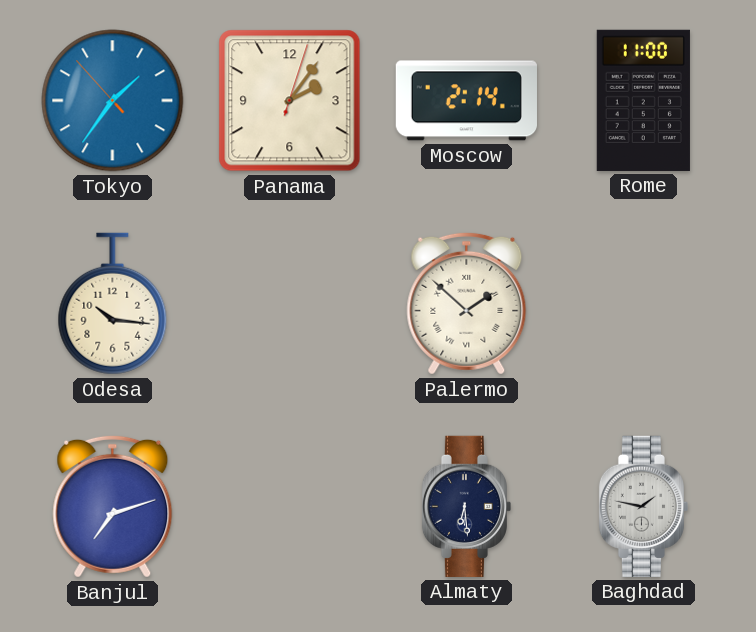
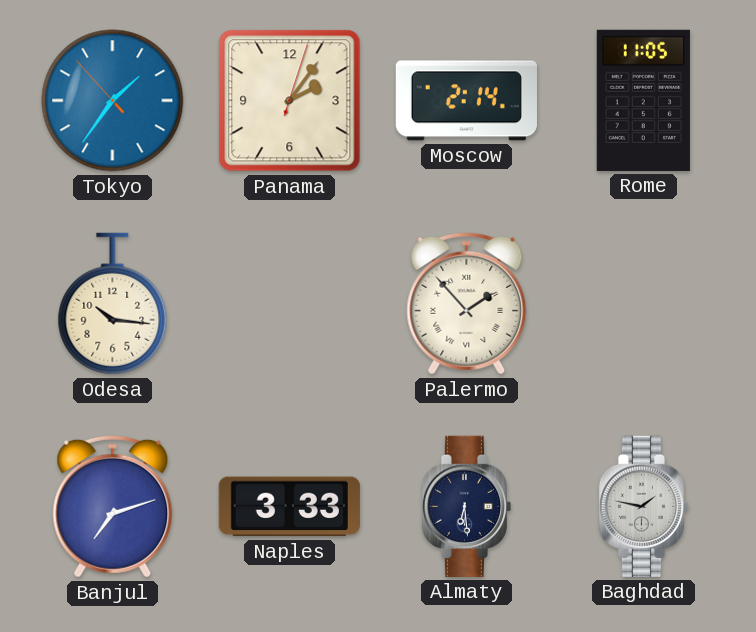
Rome: 11:00 -> 11:05
Palermo: 1:52 -> 1:53
Naples: none -> 3:33
